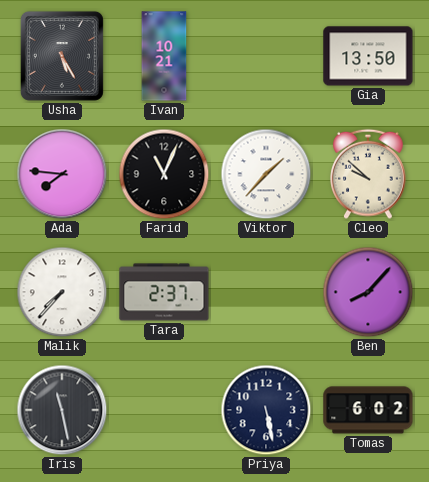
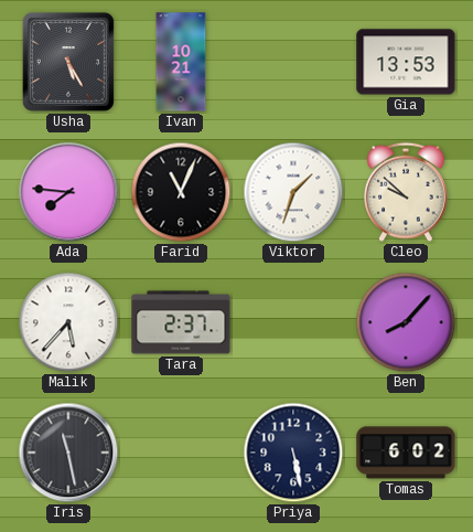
Gia: 13:50 -> 13:53
Viktor: 1:37 -> 1:33
Malik: 7:37 -> 5:37
